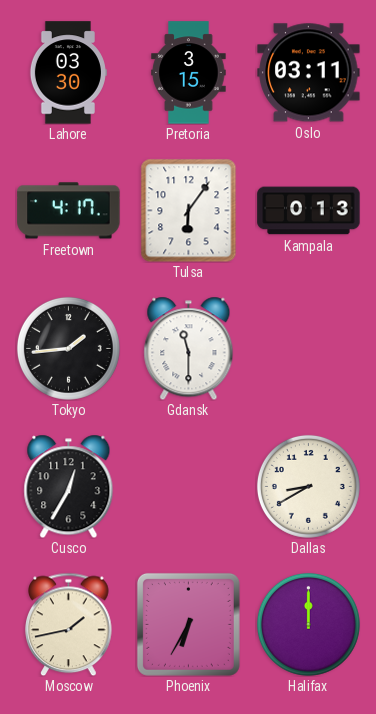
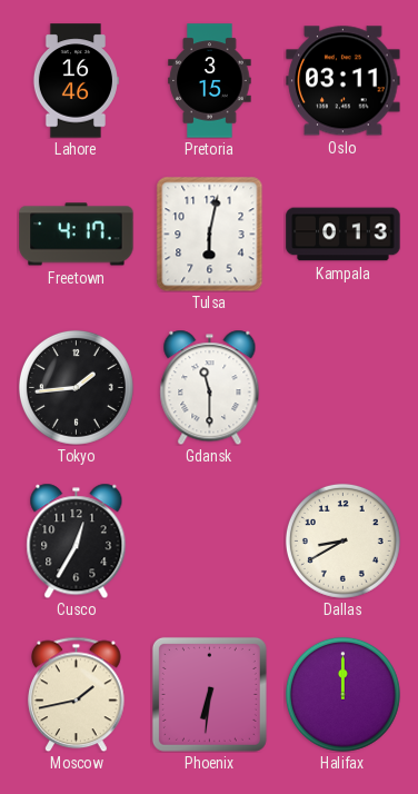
Lahore: 03:30 -> 16:46
Tulsa: 6:06 -> 6:02
Phoenix: 6:35 -> 6:31
